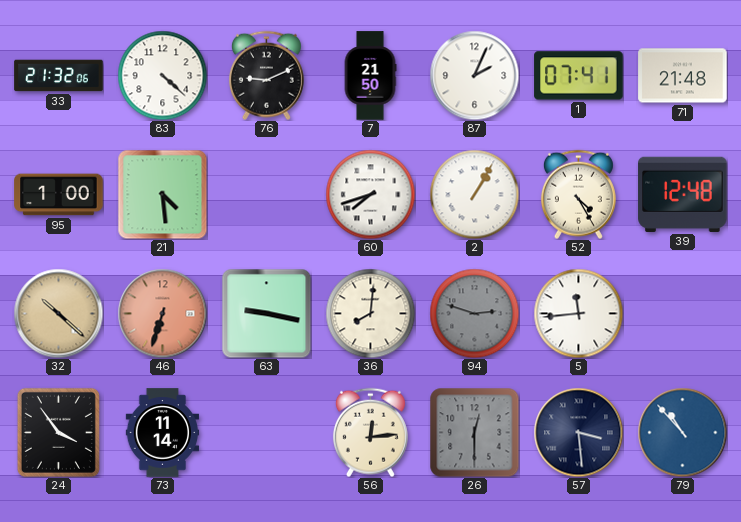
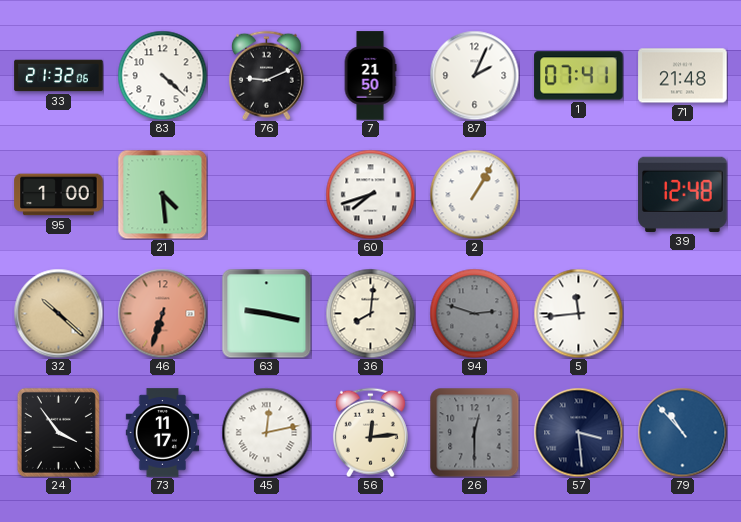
52: 4:25 -> none
73: 11:14 -> 11:17
45: none -> 12:13
